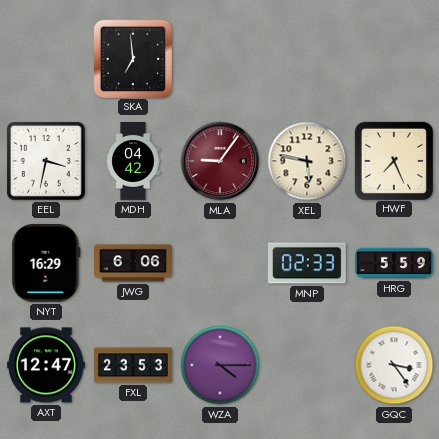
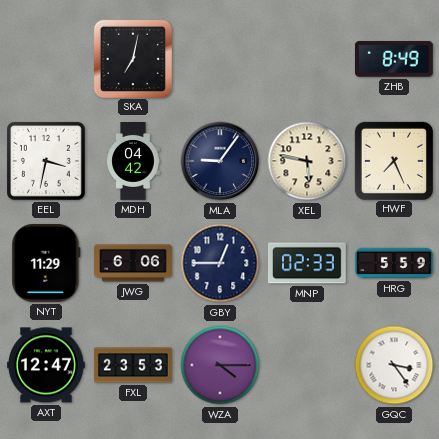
SKA: 6:59 -> 7:02
ZHB: none -> 8:49
MLA dial: burgundy -> navy
NYT: 16:29 -> 11:29
GBY: none -> 12:45
